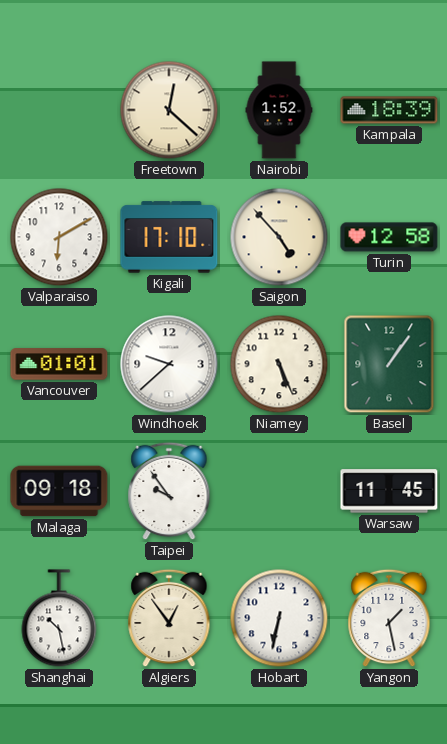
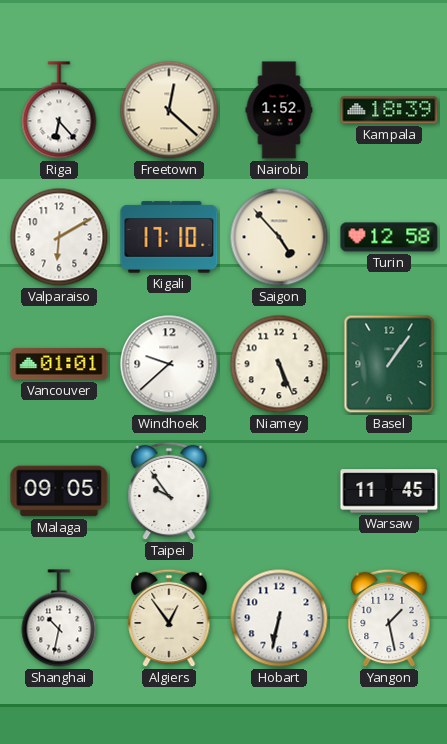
Riga: none -> 6:23
Malaga: 09:18 -> 09:05
Shanghai: 10:28 -> 10:32
